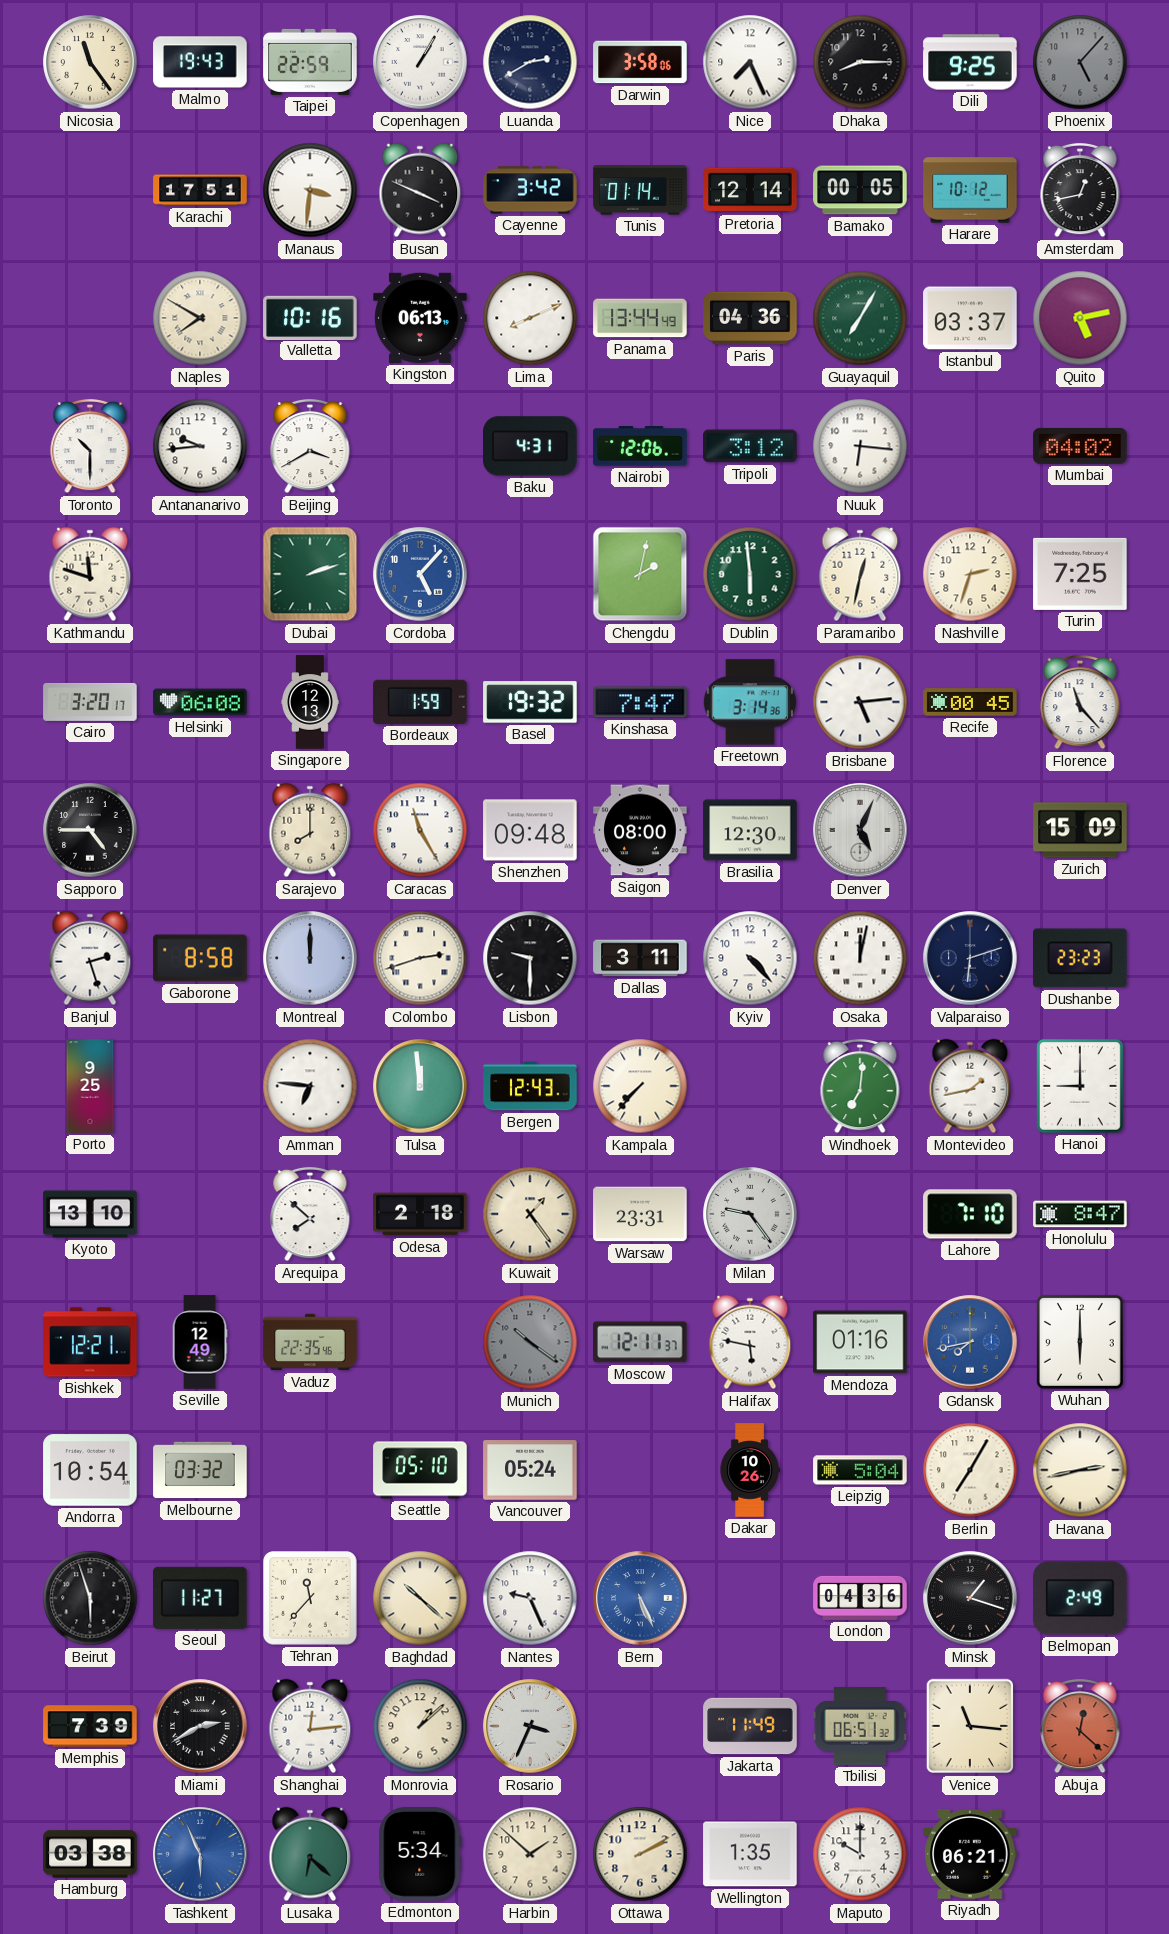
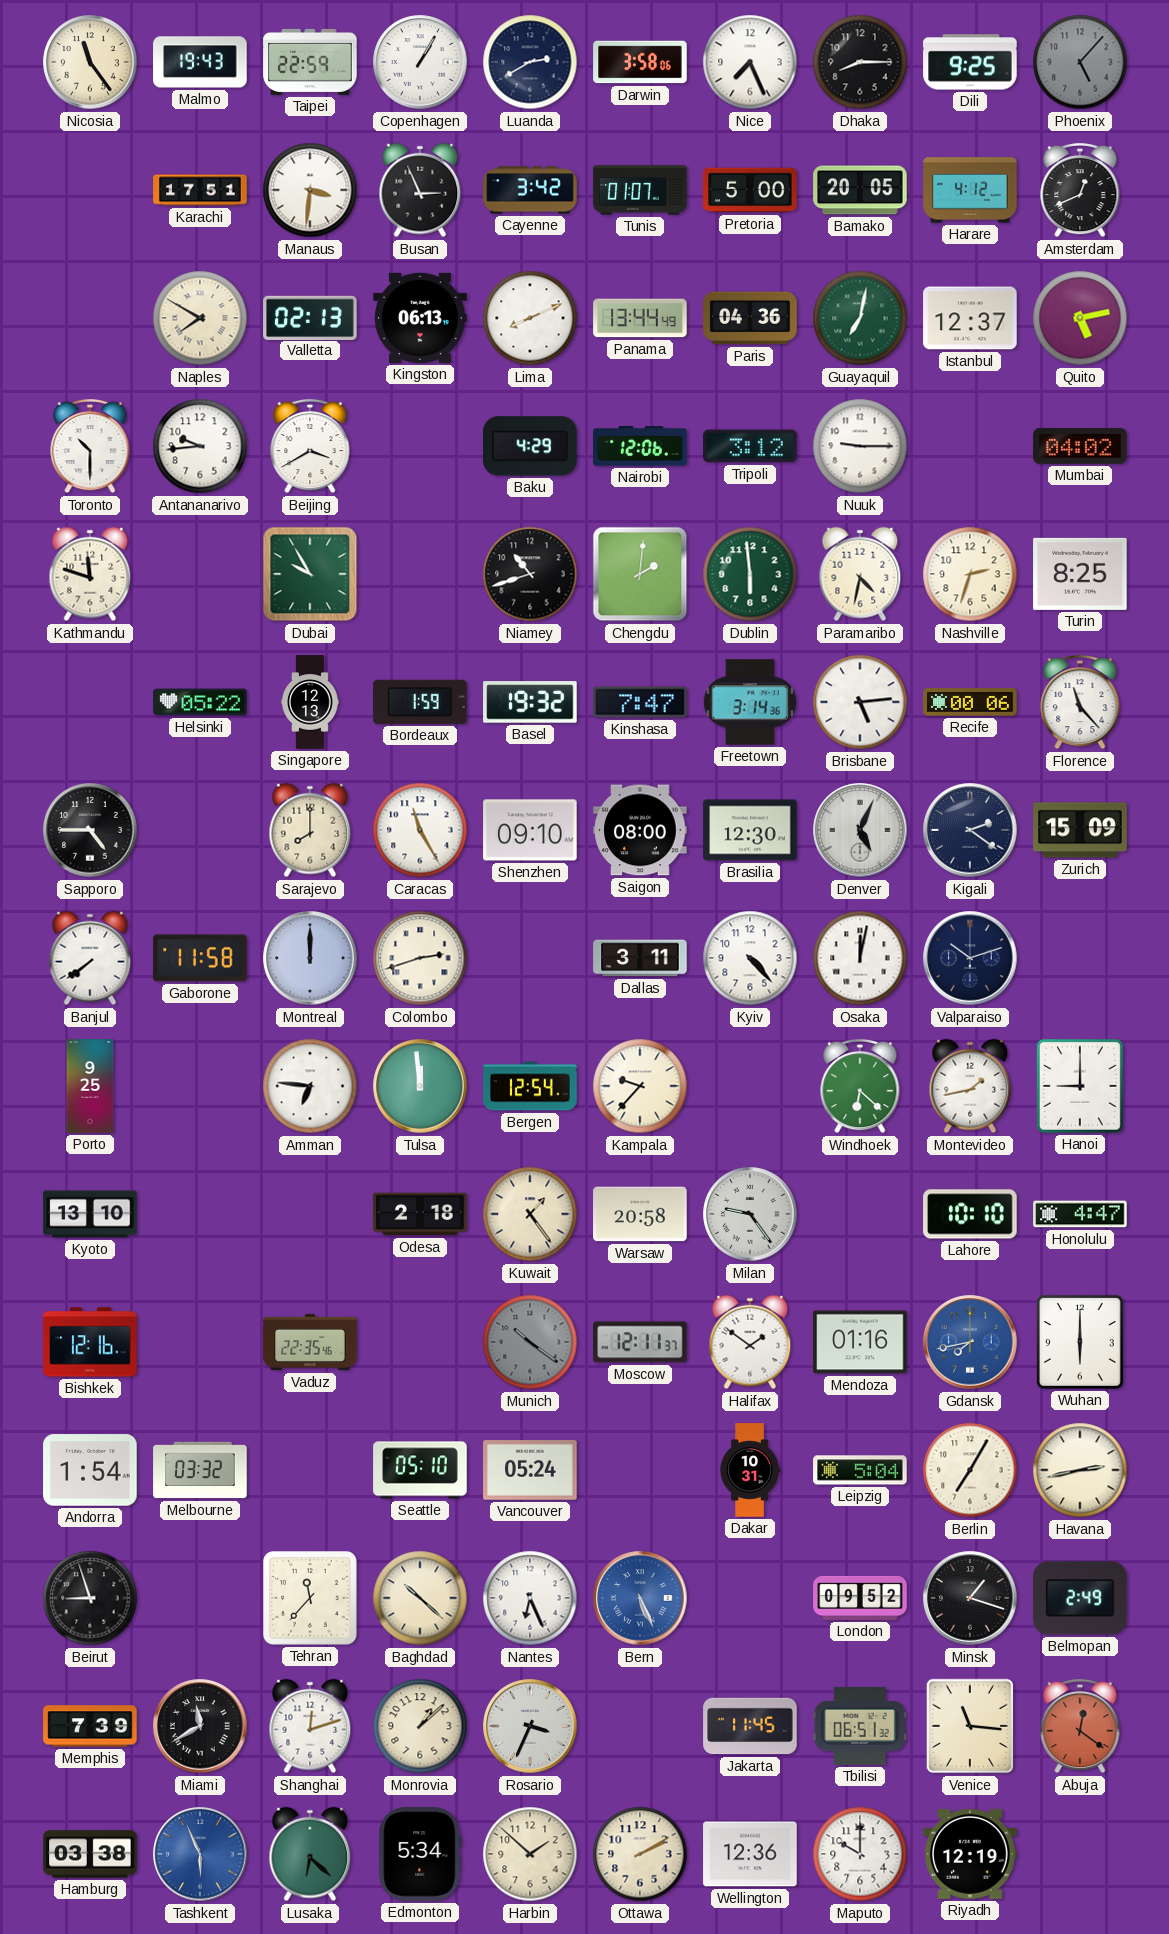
Busan: 3:49 -> 2:56
Tunis: 01:14 -> 01:07
Pretoria: 12:14 -> 5:00
Bamako: 00:05 -> 20:05
Harare: 10:12 -> 4:12
Amsterdam: 12:43 -> 12:41
Valletta: 10:16 -> 02:13
Guayaquil: 7:05 -> 7:02
Istanbul: 03:37 -> 12:37
Baku: 4:31 -> 4:29
Nuuk: 6:16 -> 9:15
Dubai: 2:12 -> 9:55
Cordoba: 5:07 -> none
Niamey: none -> 10:42
Chengdu: 2:02 -> 2:01
Paramaribo: 12:32 -> 4:32
Turin: 7:25 -> 8:25
Cairo: 3:20 -> none
Helsinki: 06:08 -> 05:22
Recife: 00:45 -> 00:06
Shenzhen: 09:48 -> 09:10
Kigali: none -> 2:21
Banjul: 2:27 -> 7:39
Gaborone: 8:58 -> 11:58
Lisbon: 9:30 -> none
Valparaiso: 6:12 -> 10:12
Dushanbe: 23:23 -> none
Bergen: 12:43 -> 12:54
Kampala: 7:37 -> 9:37
Windhoek: 7:01 -> 6:22
Arequipa: 7:52 -> none
Warsaw: 23:31 -> 20:58
Lahore: 7:10 -> 10:10
Honolulu: 8:47 -> 4:47
Bishkek: 12:21 -> 12:16
Seville: 12:49 -> none
Halifax: 5:47 -> 1:51
Andorra: 10:54 -> 1:54
Dakar: 10:26 -> 10:31
Beirut: 5:57 -> 8:57
Seoul: 11:27 -> none
Nantes: 9:26 -> 6:26
London: 04:36 -> 09:52
Miami: 2:40 -> 11:40
Shanghai: 12:14 -> 12:12
Jakarta: 11:49 -> 11:45
Abuja: 12:22 -> 12:21
Wellington: 1:35 -> 12:36
Riyadh: 06:21 -> 12:19
